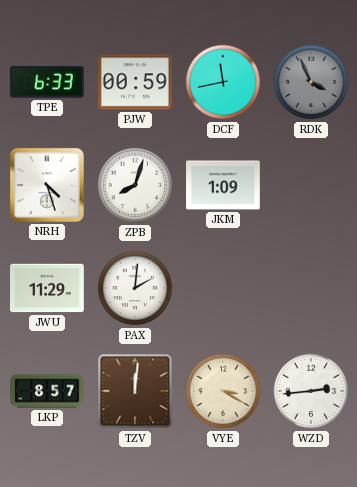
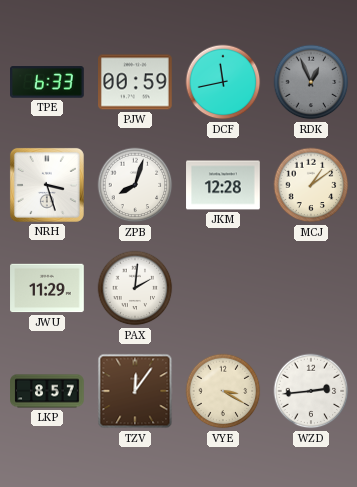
RDK: 3:56 -> 12:56
NRH: 4:27 -> 3:27
JKM: 1:09 -> 12:28
MCJ: none -> 1:09
TZV: 12:01 -> 12:06
